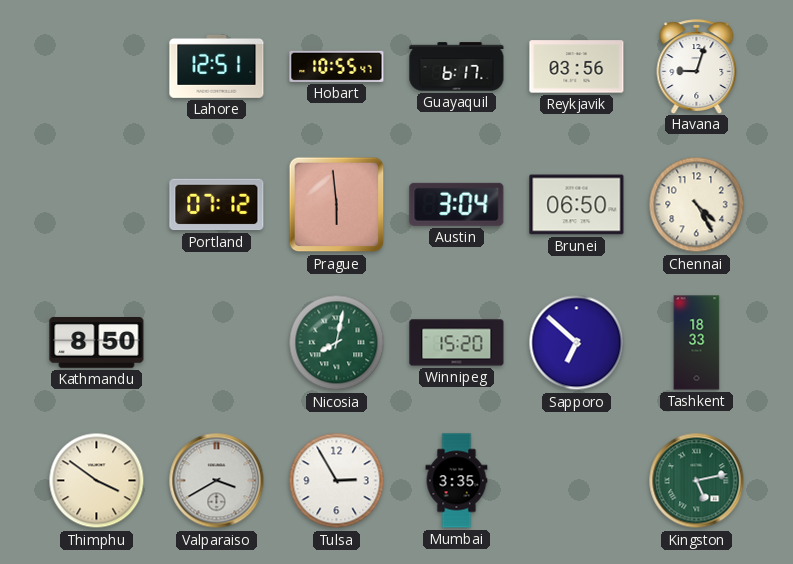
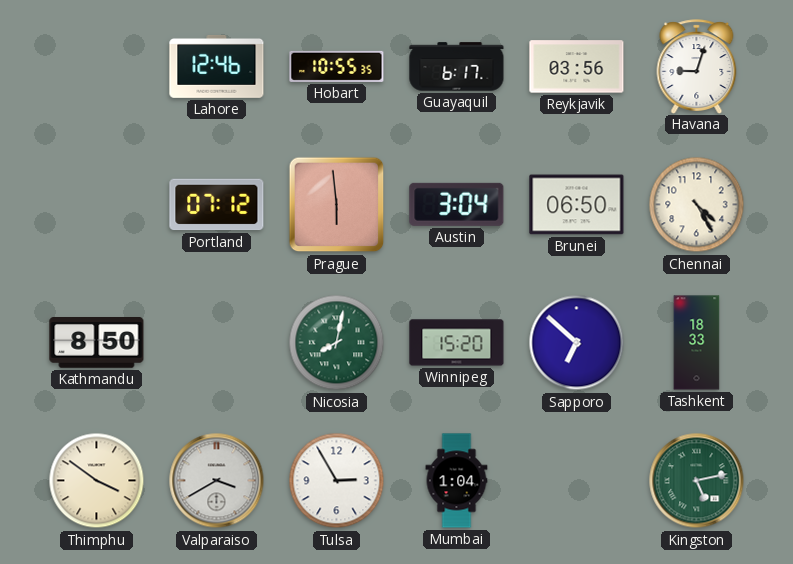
Lahore: 12:51 -> 12:46
Hobart: 10:55:47 -> 10:55:35
Mumbai: 3:35 -> 1:04
